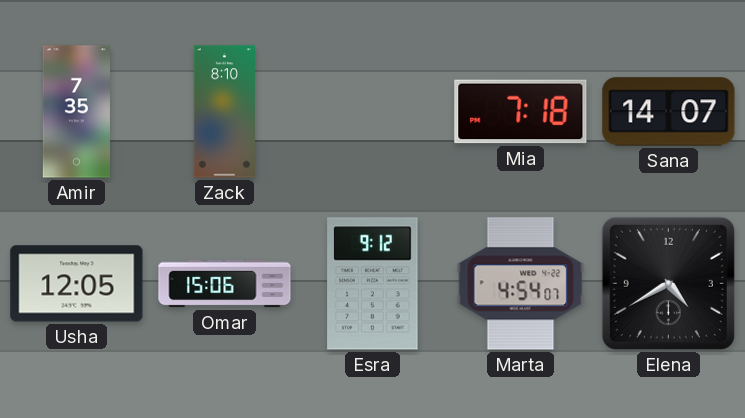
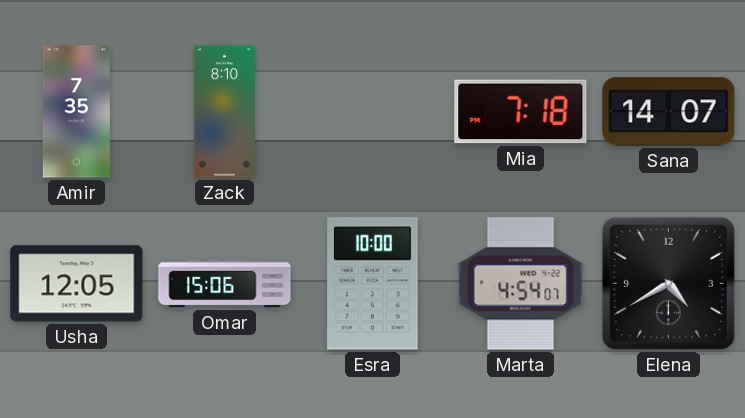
Esra: 9:12 -> 10:00
